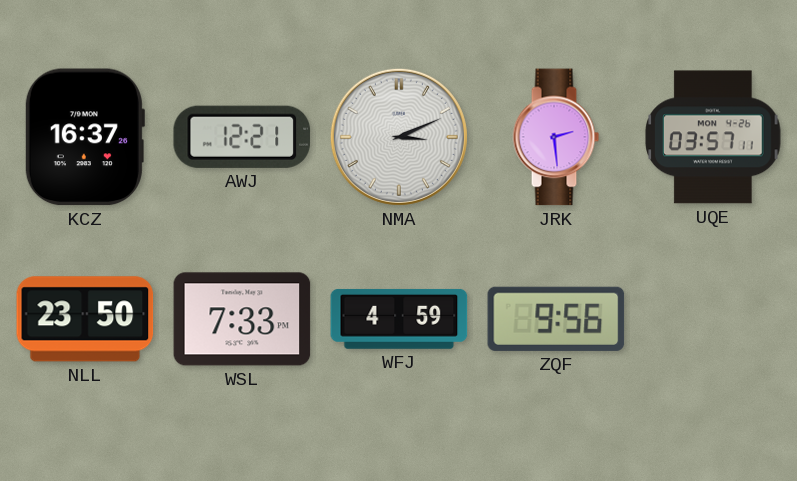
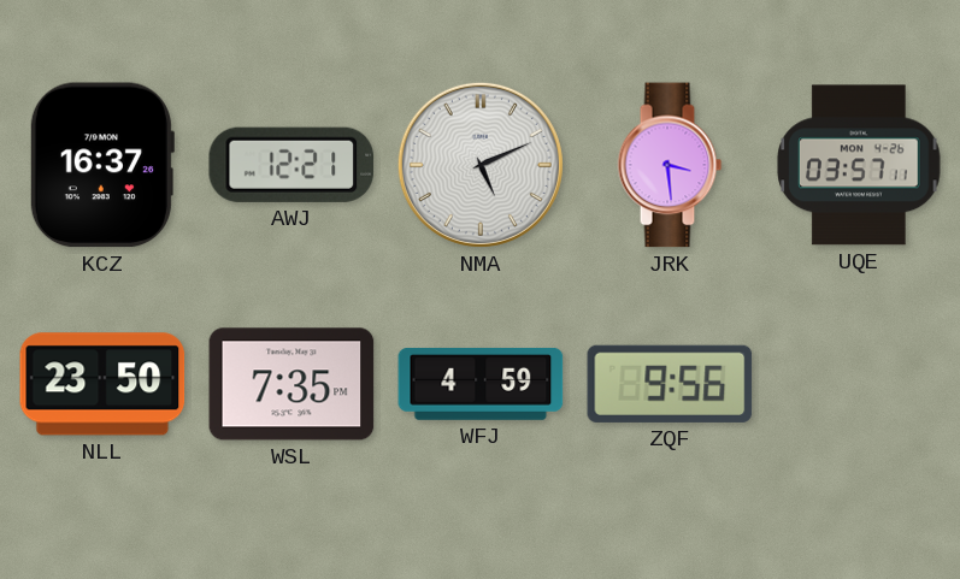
NMA: 3:11 -> 5:11
JRK: 2:29 -> 3:29
WSL: 7:33 -> 7:35
